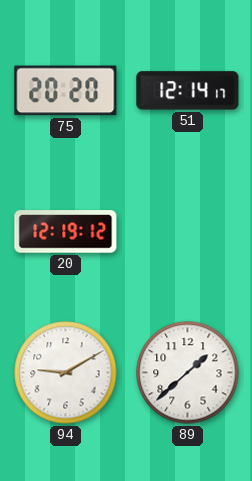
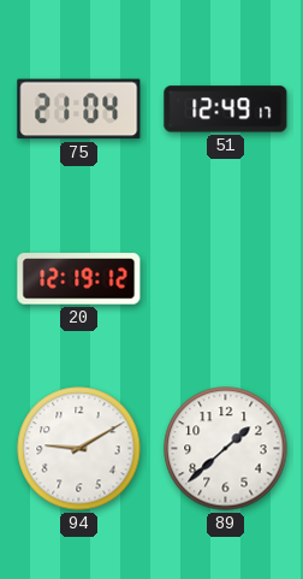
75: 20:20 -> 21:04
51: 12:14 -> 12:49
